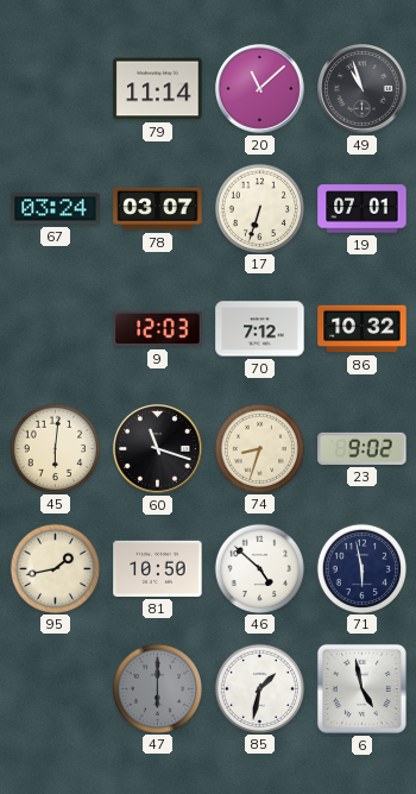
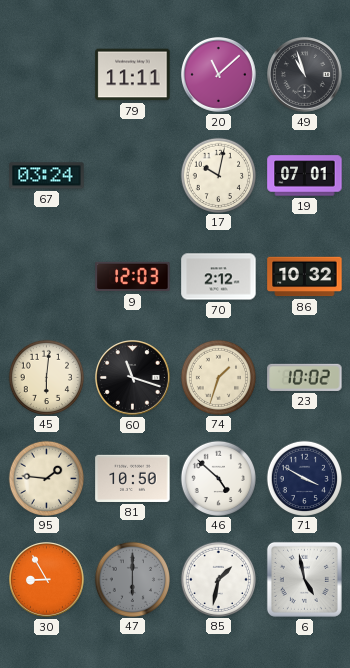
79: 11:14 -> 11:11
78: 03:07 -> none
17: 6:33 -> 10:02
70: 7:12 -> 2:12
74: 8:33 -> 1:33
23: 9:02 -> 10:02
95: 1:43 -> 1:46
71: 5:58 -> 3:50
30: none -> 8:55
